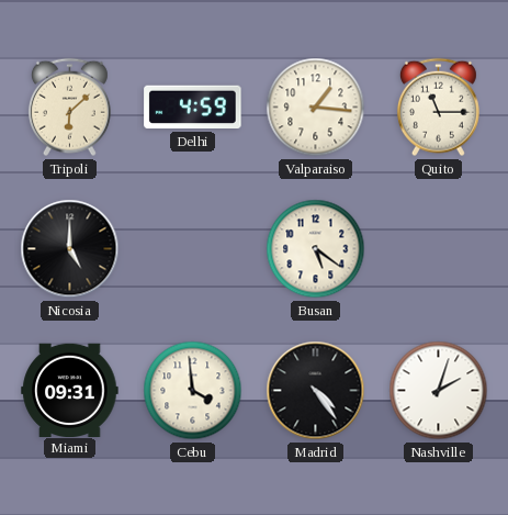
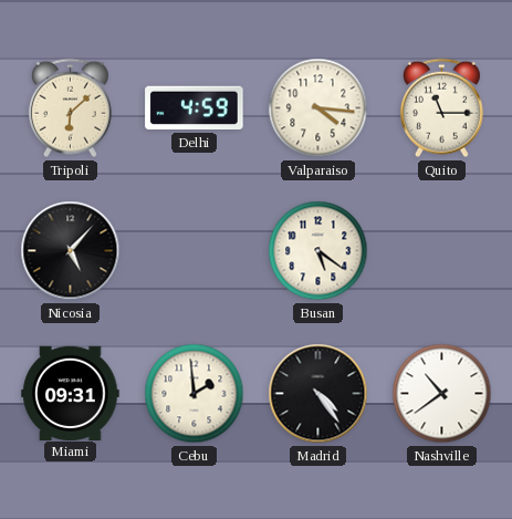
Valparaiso: 1:16 -> 4:16
Nicosia: 5:00 -> 5:07
Cebu: 3:59 -> 1:59
Nashville: 2:03 -> 10:39
